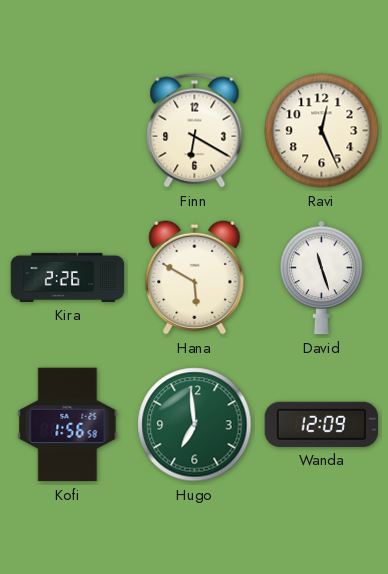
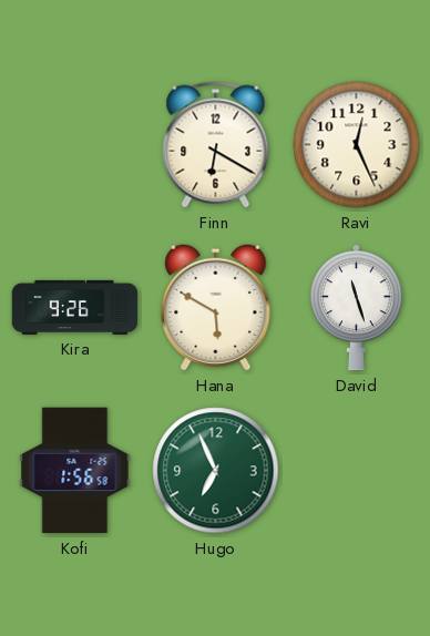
Kira: 2:26 -> 9:26
Hugo: 6:59 -> 6:56
Wanda: 12:09 -> none
